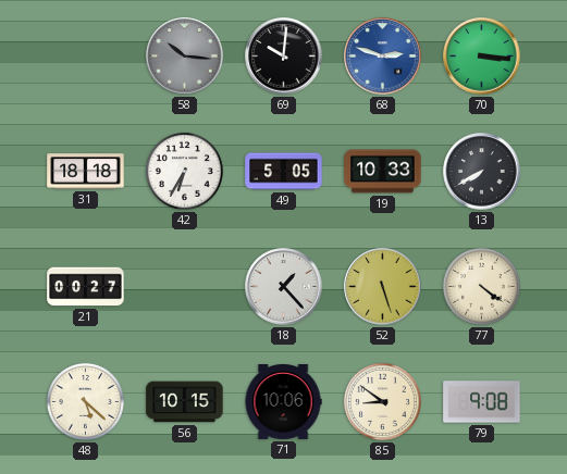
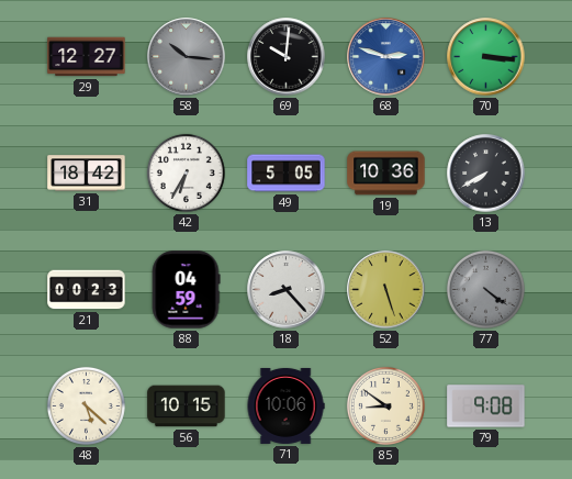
29: none -> 12:27
31: 18:18 -> 18:42
19: 10:33 -> 10:36
21: 00:27 -> 00:23
88: none -> 04:59
18: 1:23 -> 8:23
77 dial: cream -> grey
